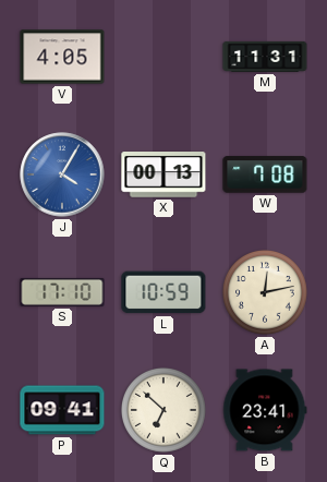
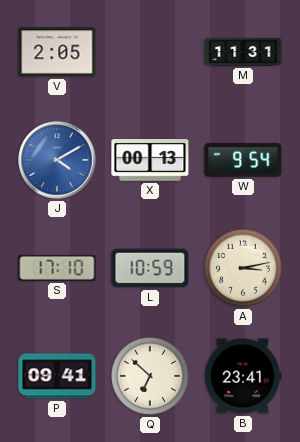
V: 4:05 -> 2:05
J: 4:05 -> 4:10
W: 7:08 -> 9:54
A: 12:13 -> 3:13
